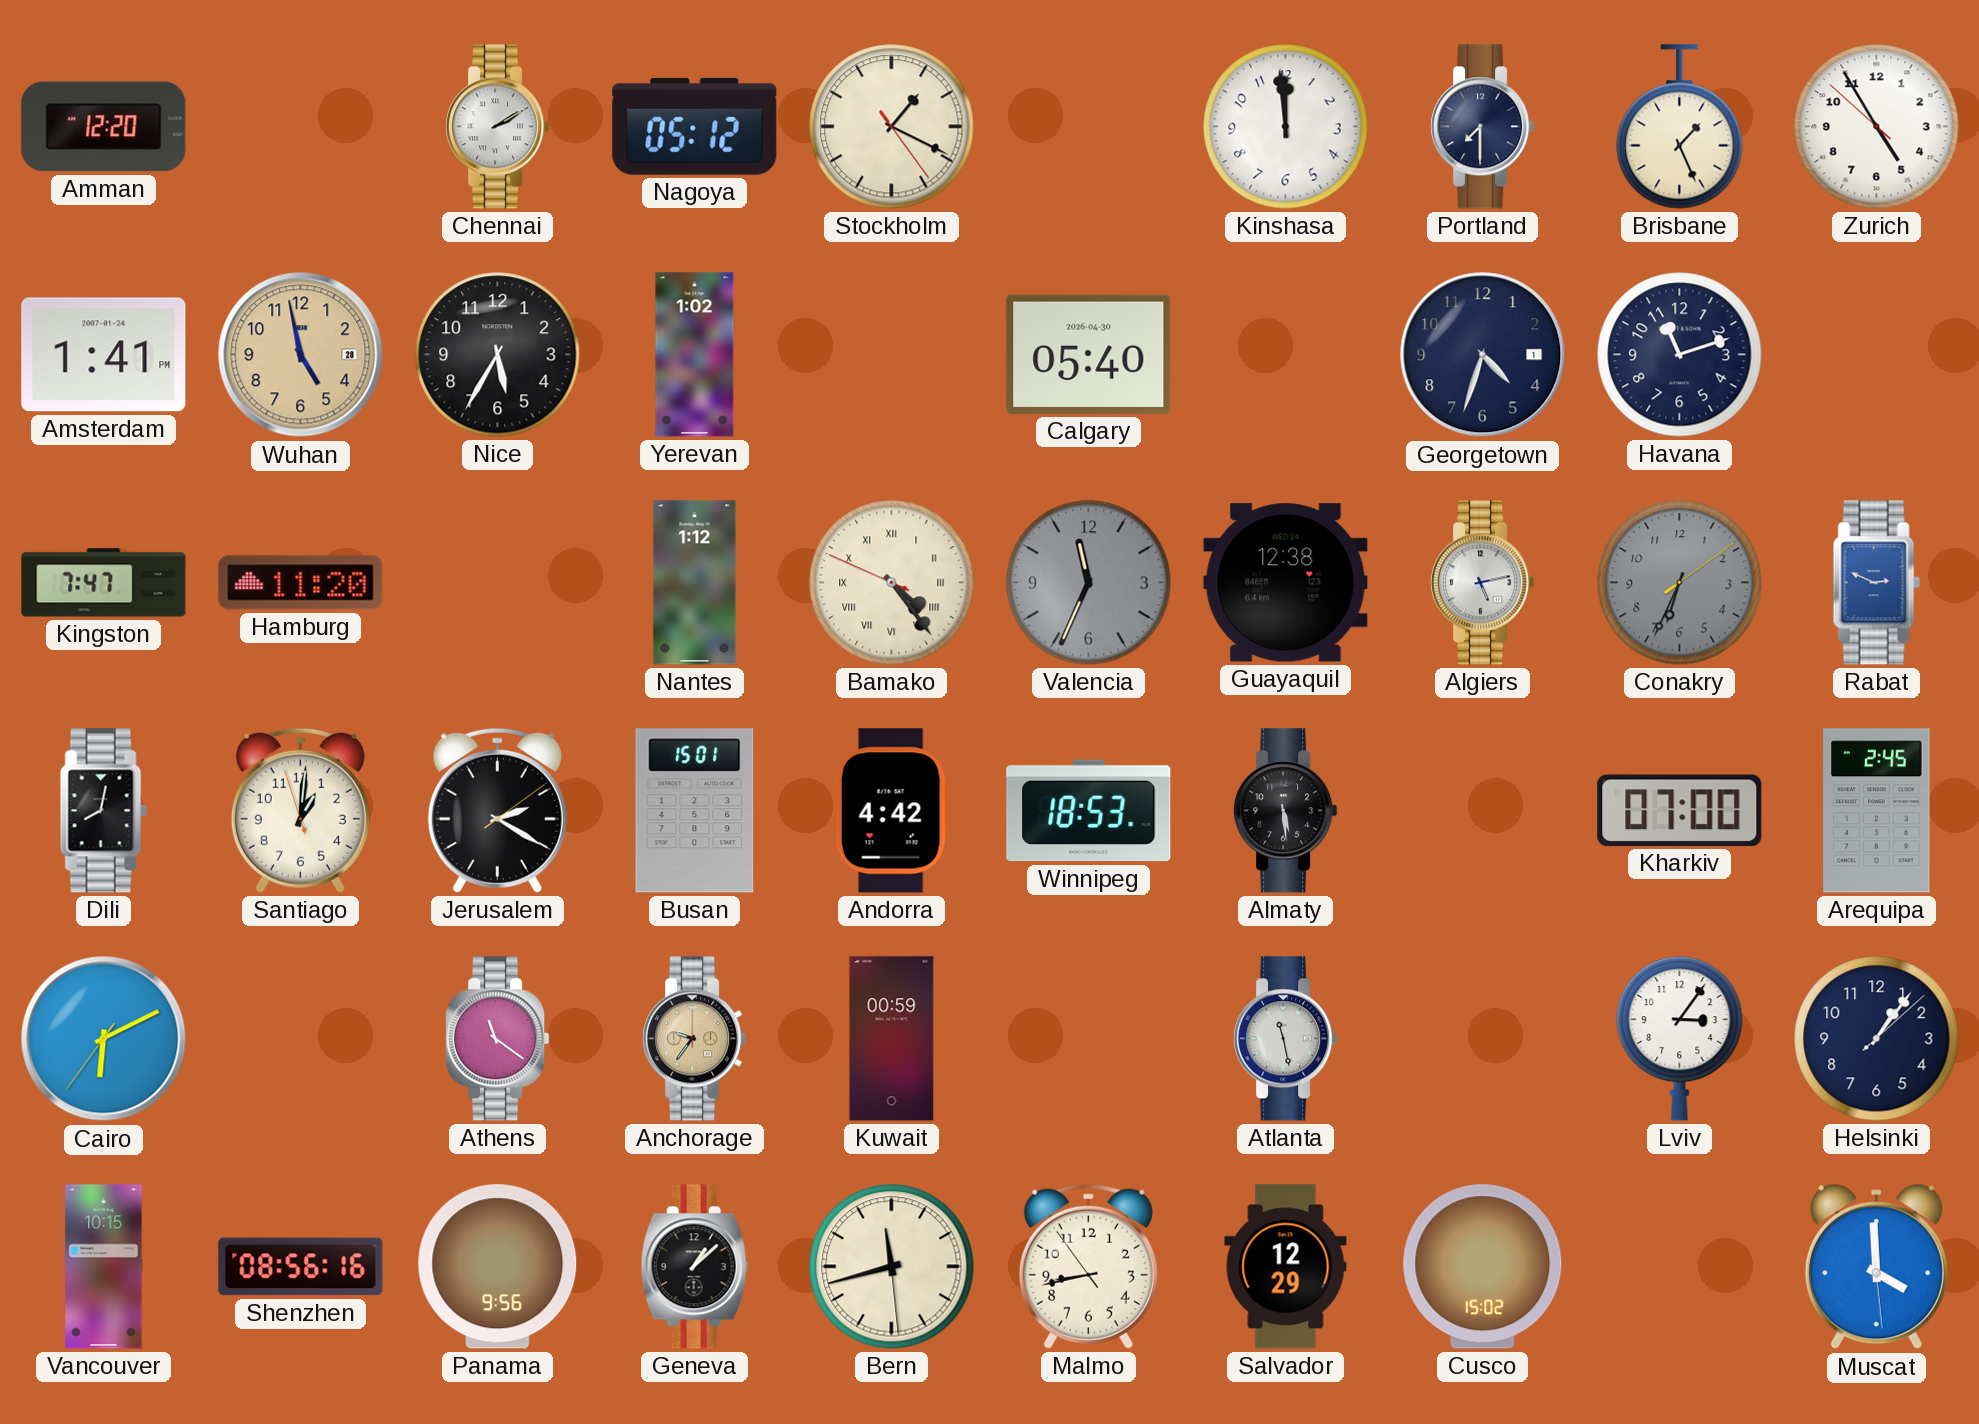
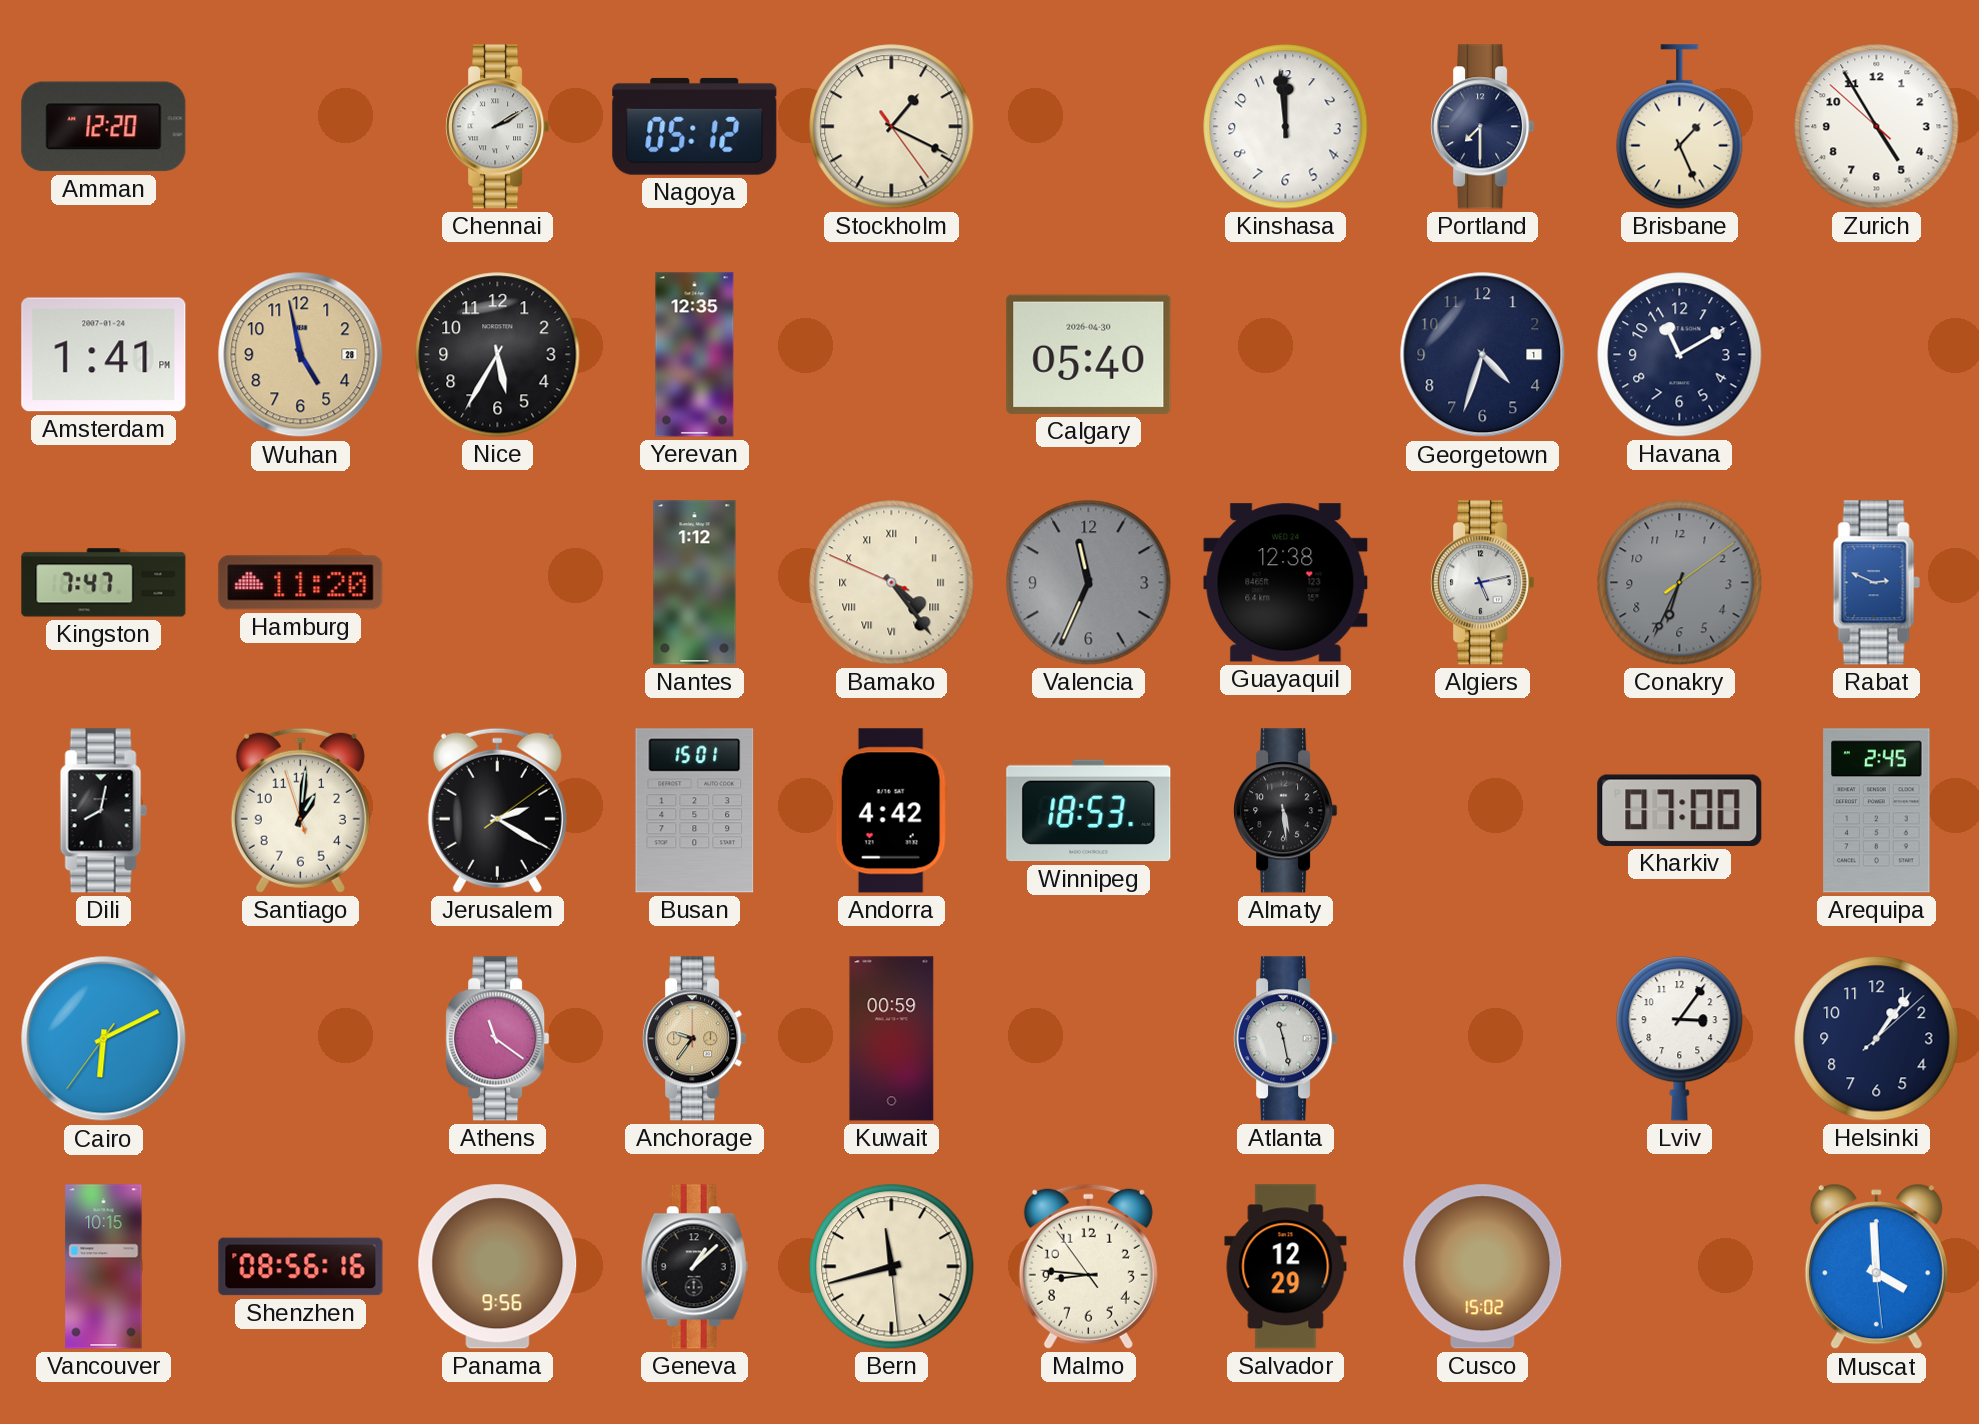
Yerevan: 1:02 -> 12:35
Havana: 11:12 -> 11:10
Malmo: 8:42 -> 8:45
